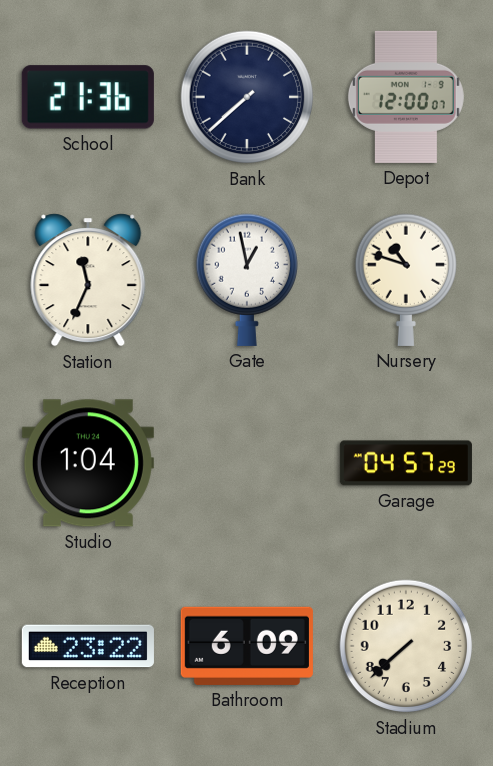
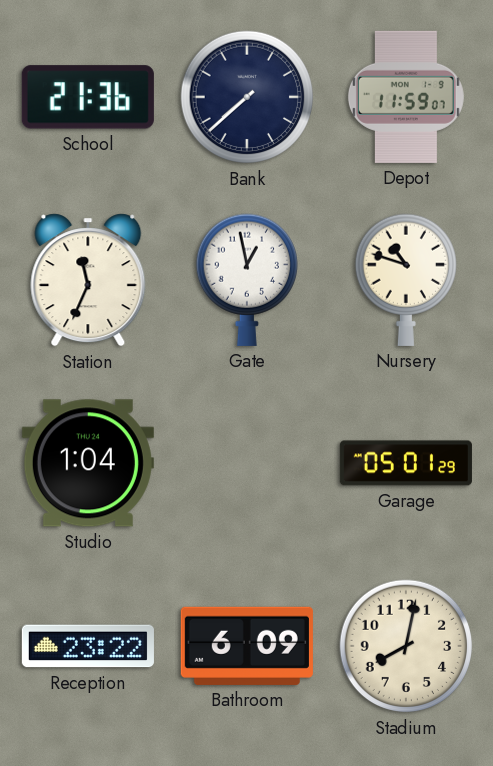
Depot: 12:00 -> 11:59
Garage: 04:57 -> 05:01
Stadium: 7:38 -> 8:02
